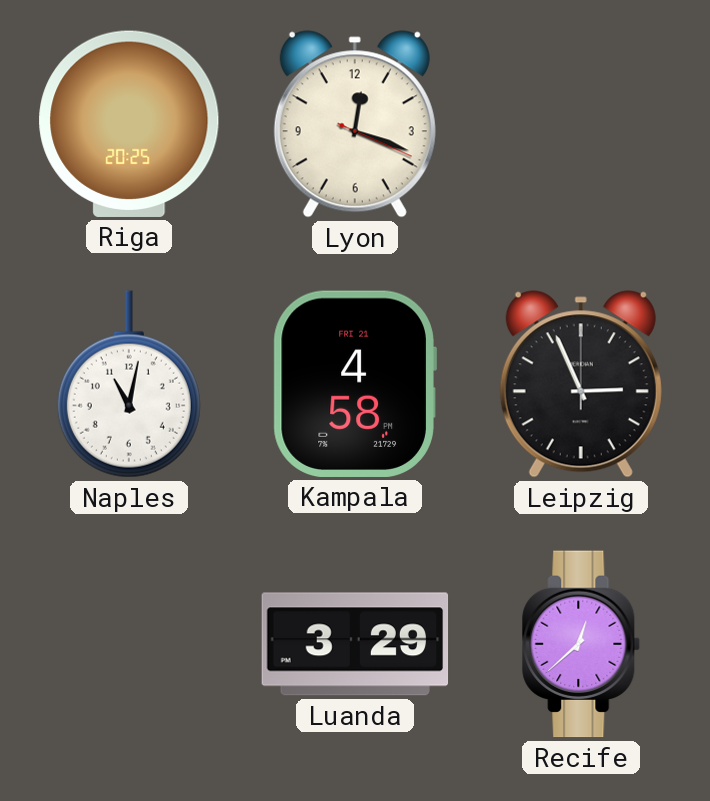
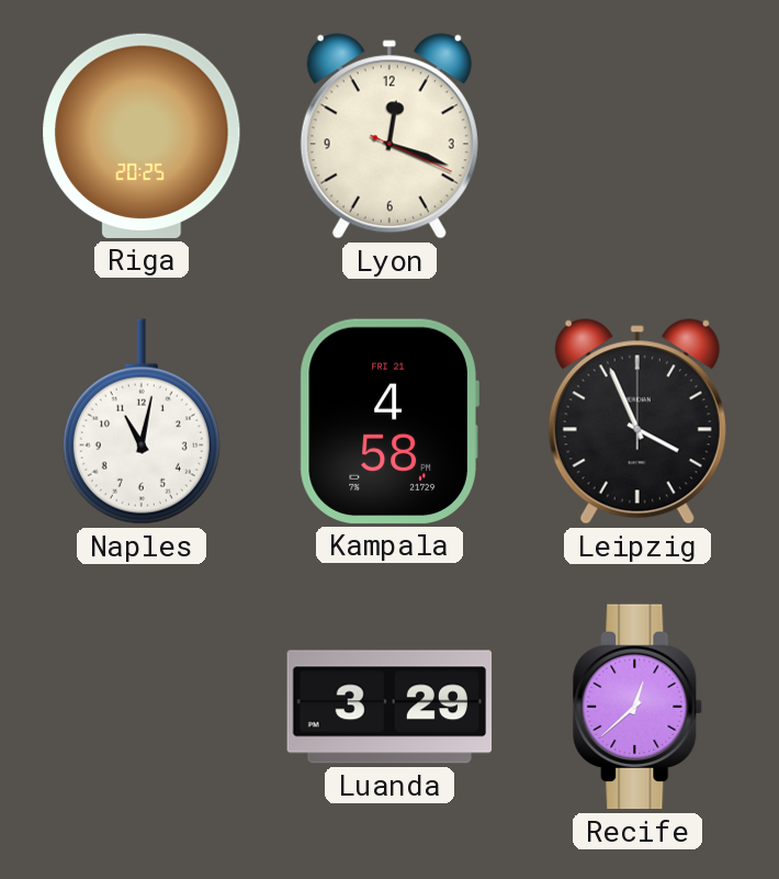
Leipzig: 2:56 -> 3:56
